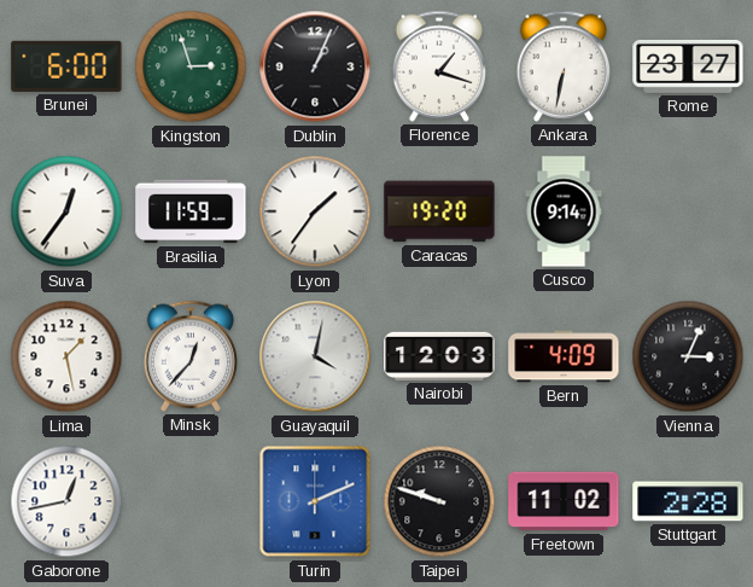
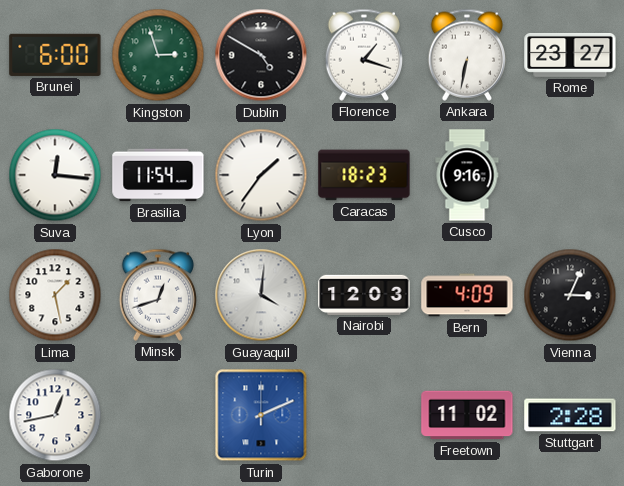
Dublin: 1:04 -> 4:50
Suva: 12:36 -> 12:16
Brasilia: 11:59 -> 11:54
Caracas: 19:20 -> 18:23
Cusco: 9:14 -> 9:16
Minsk: 12:37 -> 12:42
Guayaquil: 4:02 -> 4:01
Taipei: 9:48 -> none
